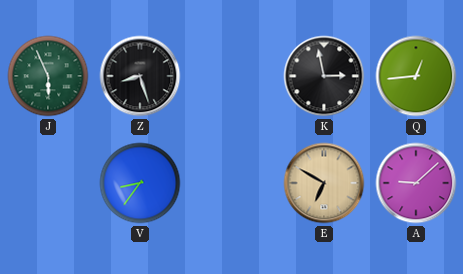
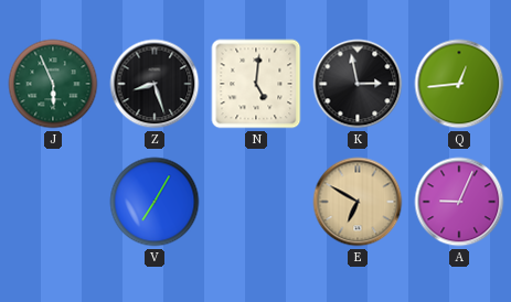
N: none -> 5:01
V: 8:36 -> 7:05
A: 9:08 -> 9:04
